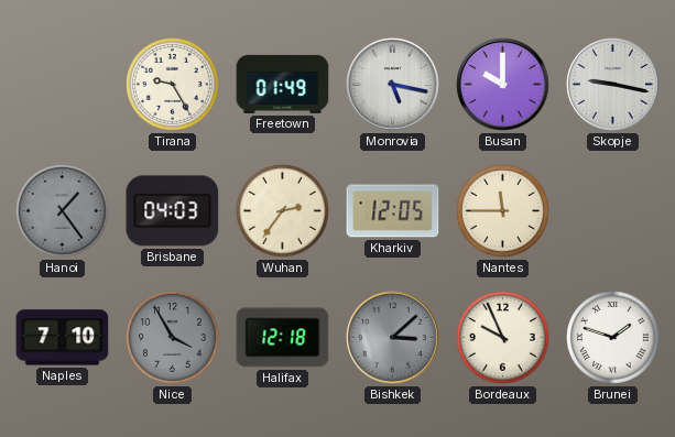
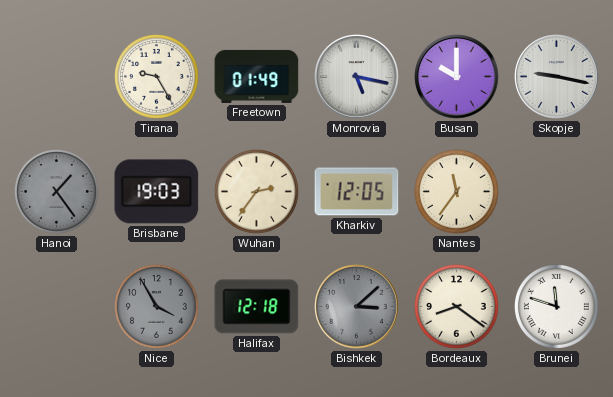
Brisbane: 04:03 -> 19:03
Nantes: 11:45 -> 11:36
Naples: 7:10 -> none
Bordeaux: 9:56 -> 8:21
Brunei: 1:48 -> 11:48
